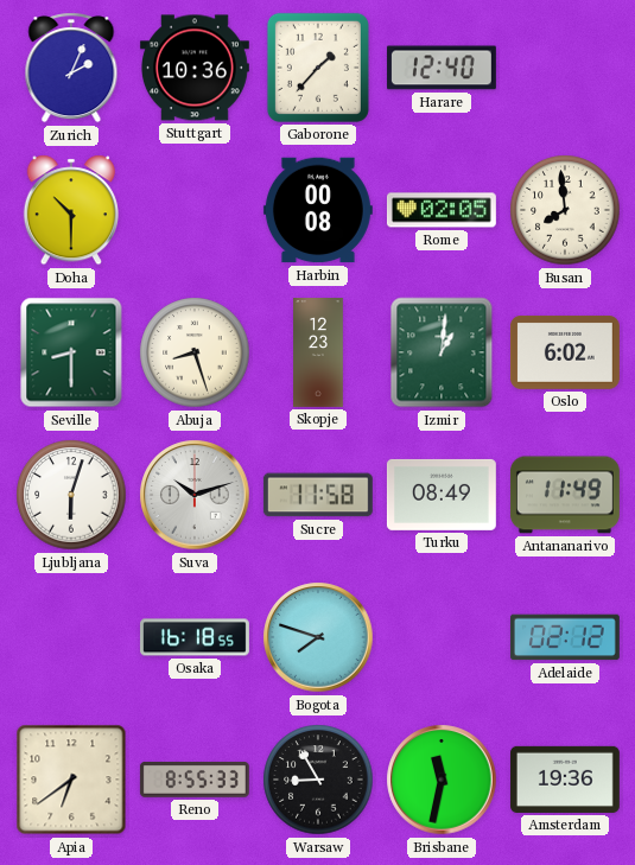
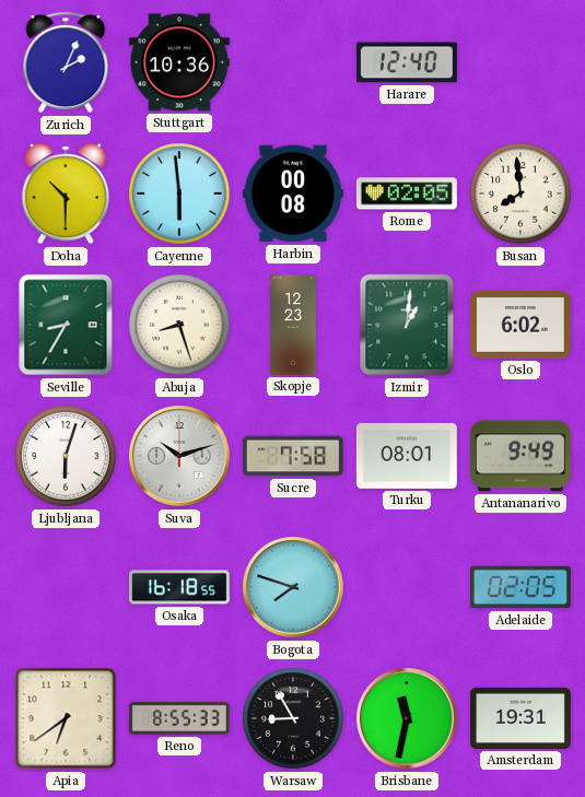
Gaborone: 1:37 -> none
Cayenne: none -> 5:59
Seville: 8:30 -> 8:35
Sucre: 11:58 -> 7:58
Turku: 08:49 -> 08:01
Antananarivo: 11:49 -> 9:49
Adelaide: 02:12 -> 02:05
Amsterdam: 19:36 -> 19:31
